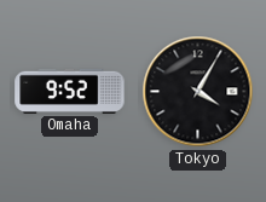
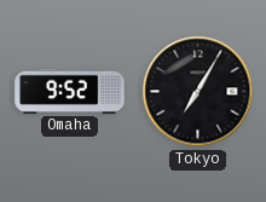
Tokyo: 4:05 -> 7:05
